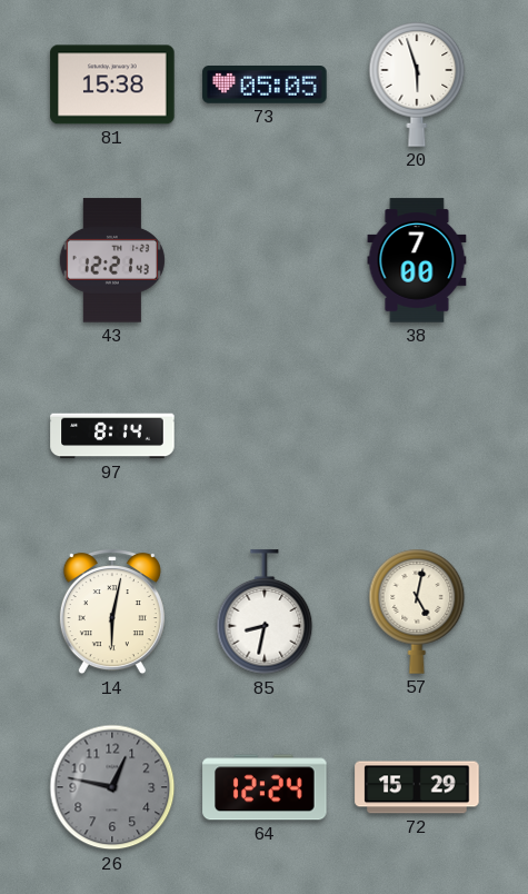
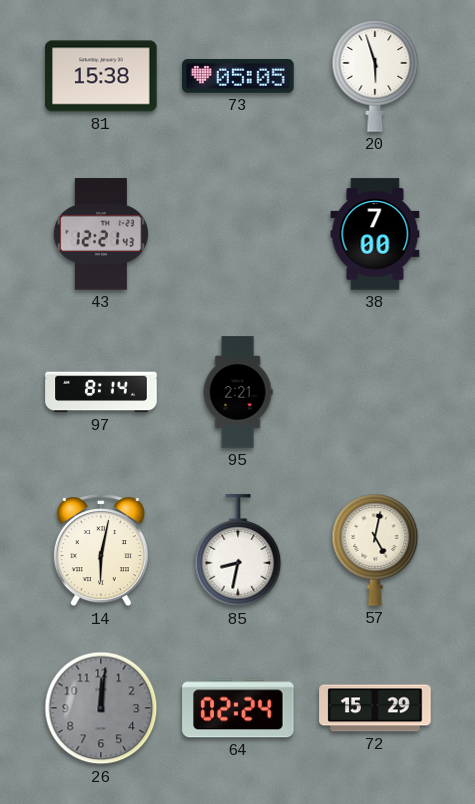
95: none -> 2:21
26: 12:47 -> 12:01
64: 12:24 -> 02:24
